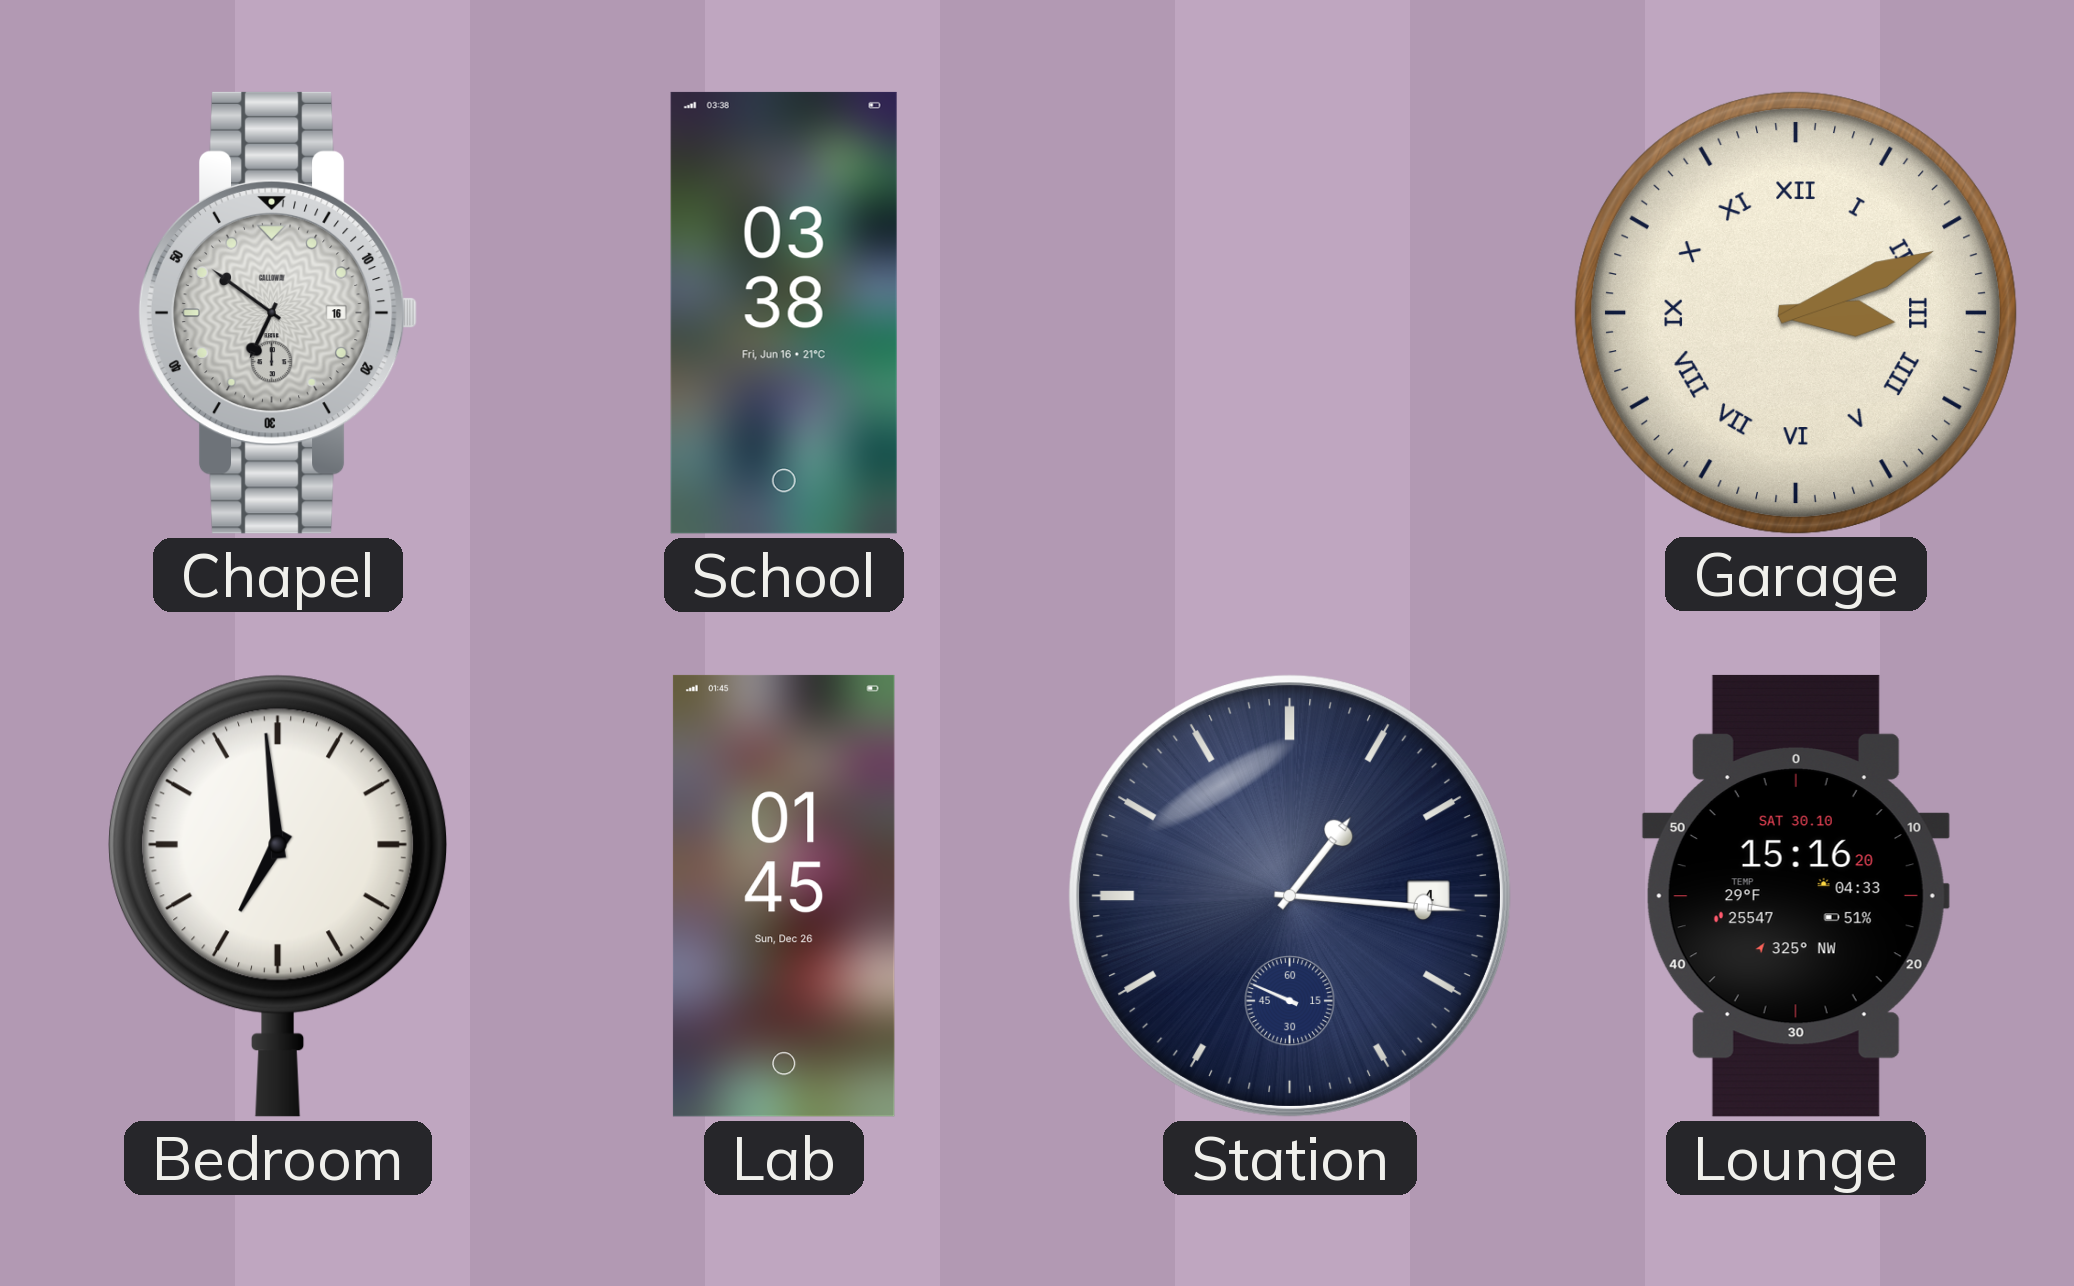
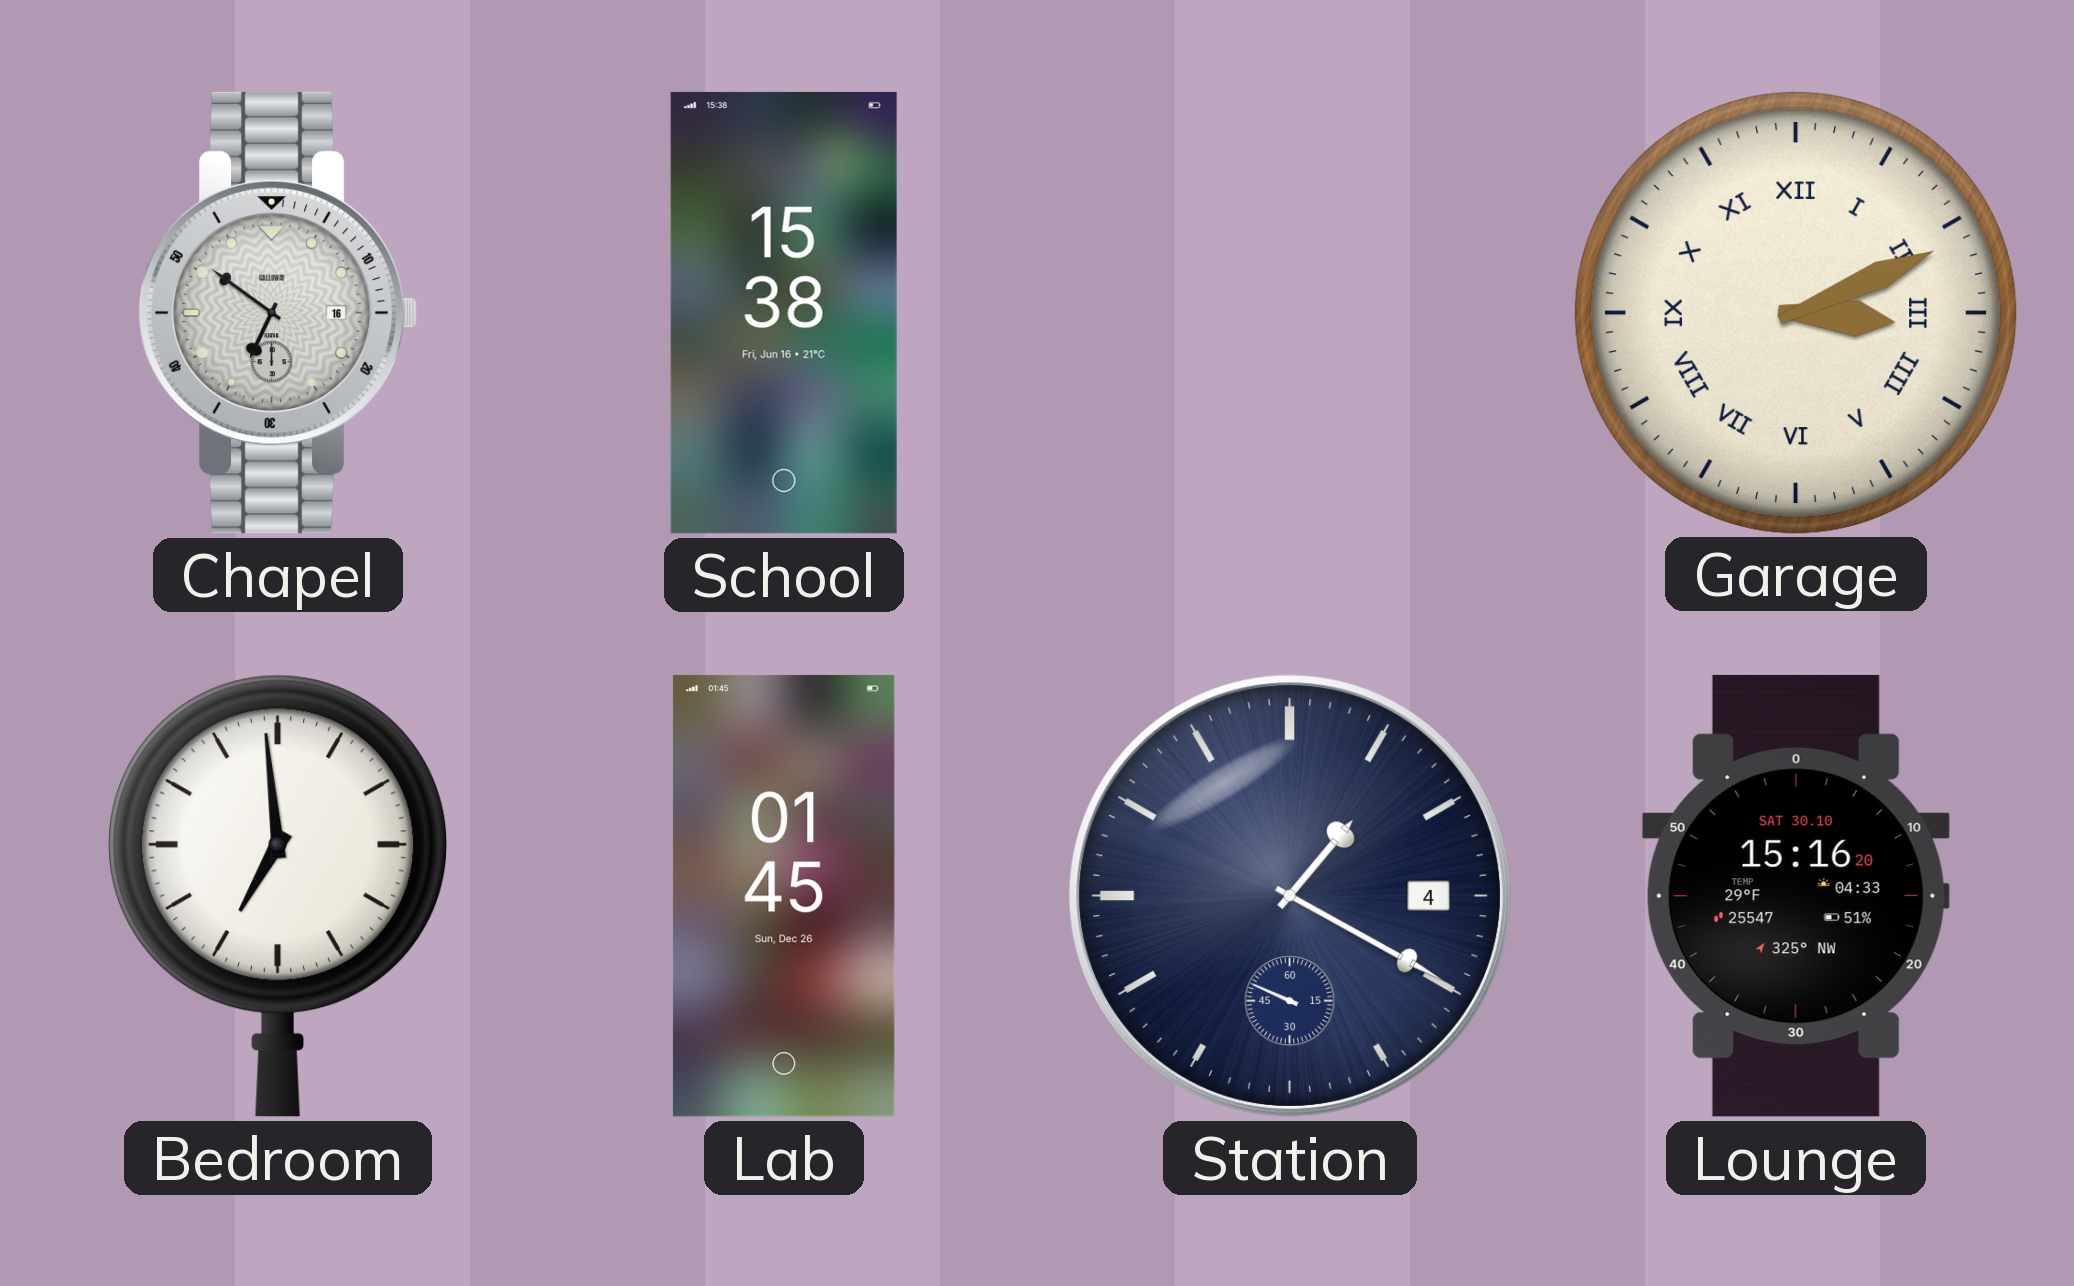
School: 03:38 -> 15:38
Station: 1:15 -> 1:19
